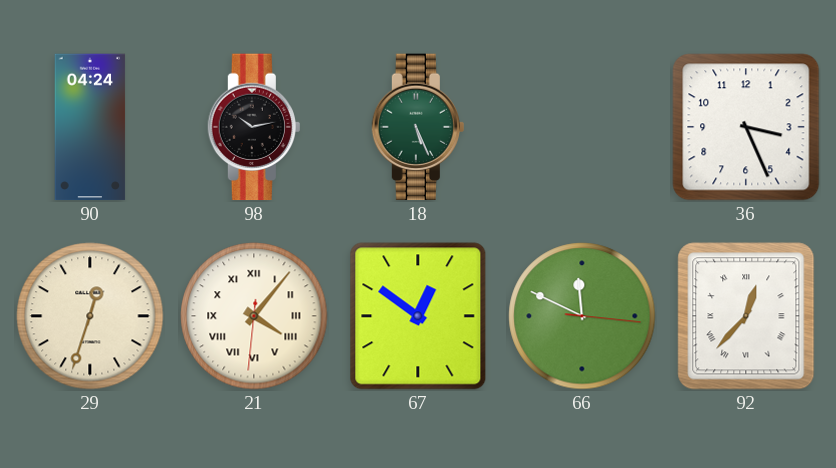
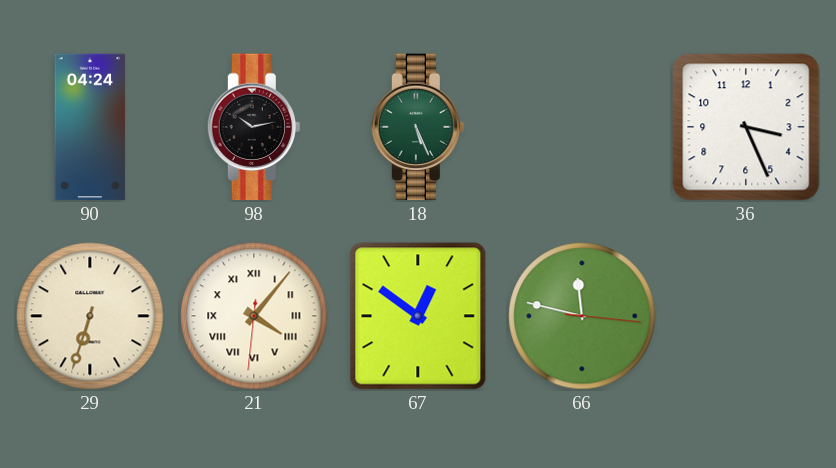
29: 12:33 -> 6:33
66: 11:49 -> 11:47
92: 12:37 -> none
